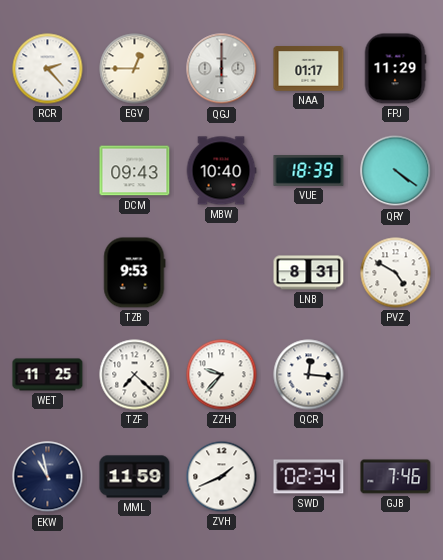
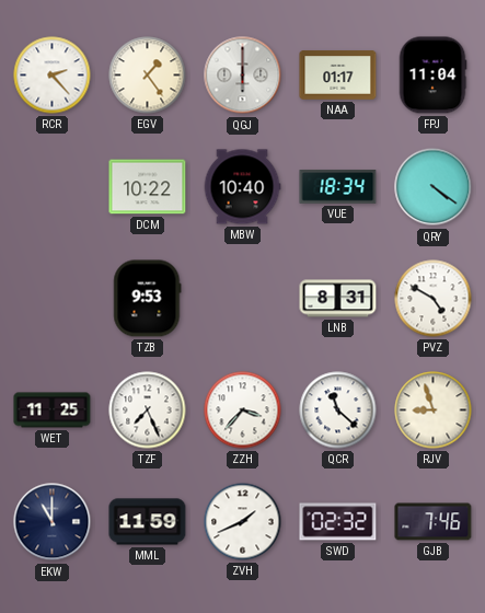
EGV: 12:45 -> 1:24
FPJ: 11:29 -> 11:04
DCM: 09:43 -> 10:22
VUE: 18:39 -> 18:34
TZF: 7:22 -> 7:26
ZZH: 9:37 -> 3:37
QCR: 12:16 -> 11:22
RJV: none -> 8:57
EKW: 10:58 -> 11:00
SWD: 02:34 -> 02:32
